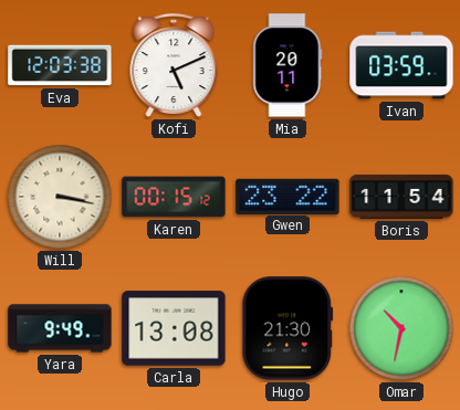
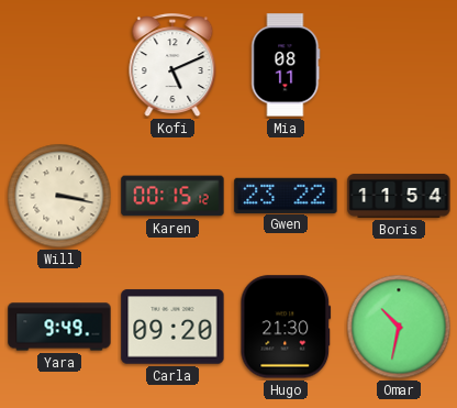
Eva: 12:03 -> none
Mia: 20:11 -> 08:11
Ivan: 03:59 -> none
Carla: 13:08 -> 09:20
